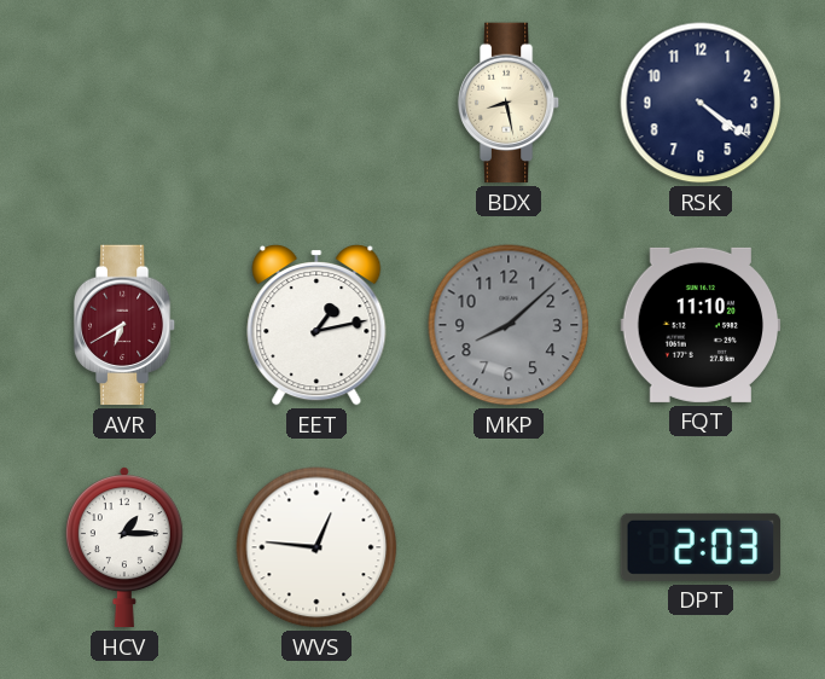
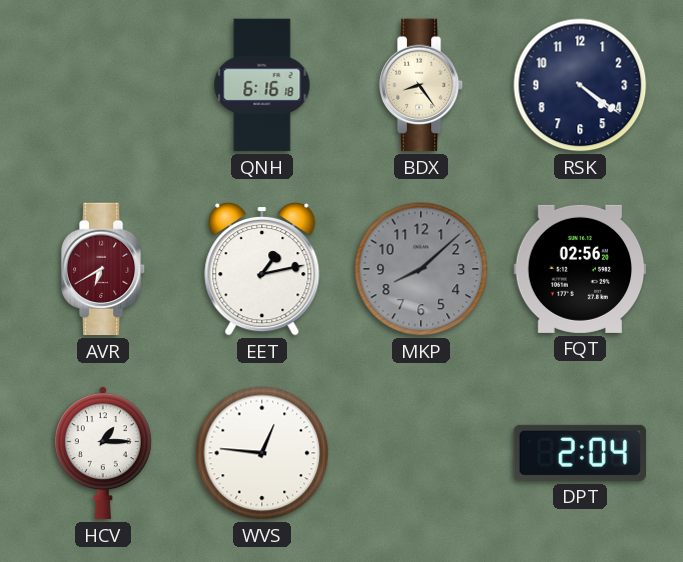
QNH: none -> 6:16
BDX: 8:28 -> 8:24
FQT: 11:10 -> 02:56
DPT: 2:03 -> 2:04
